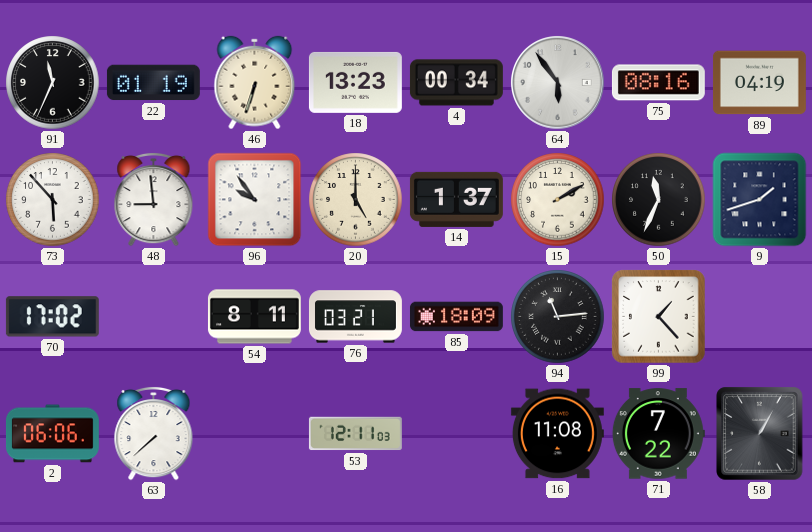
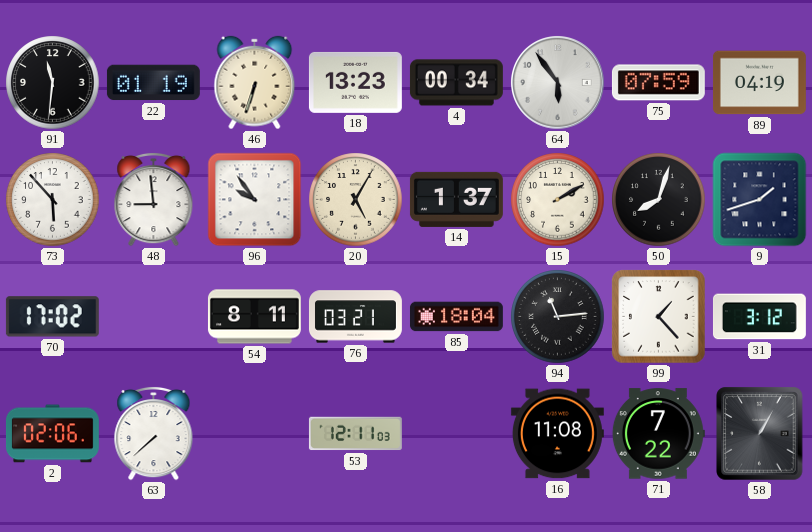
91: 11:34 -> 11:31
75: 08:16 -> 07:59
20: 5:00 -> 5:05
50: 11:34 -> 8:03
85: 18:09 -> 18:04
31: none -> 3:12
2: 06:06 -> 02:06
